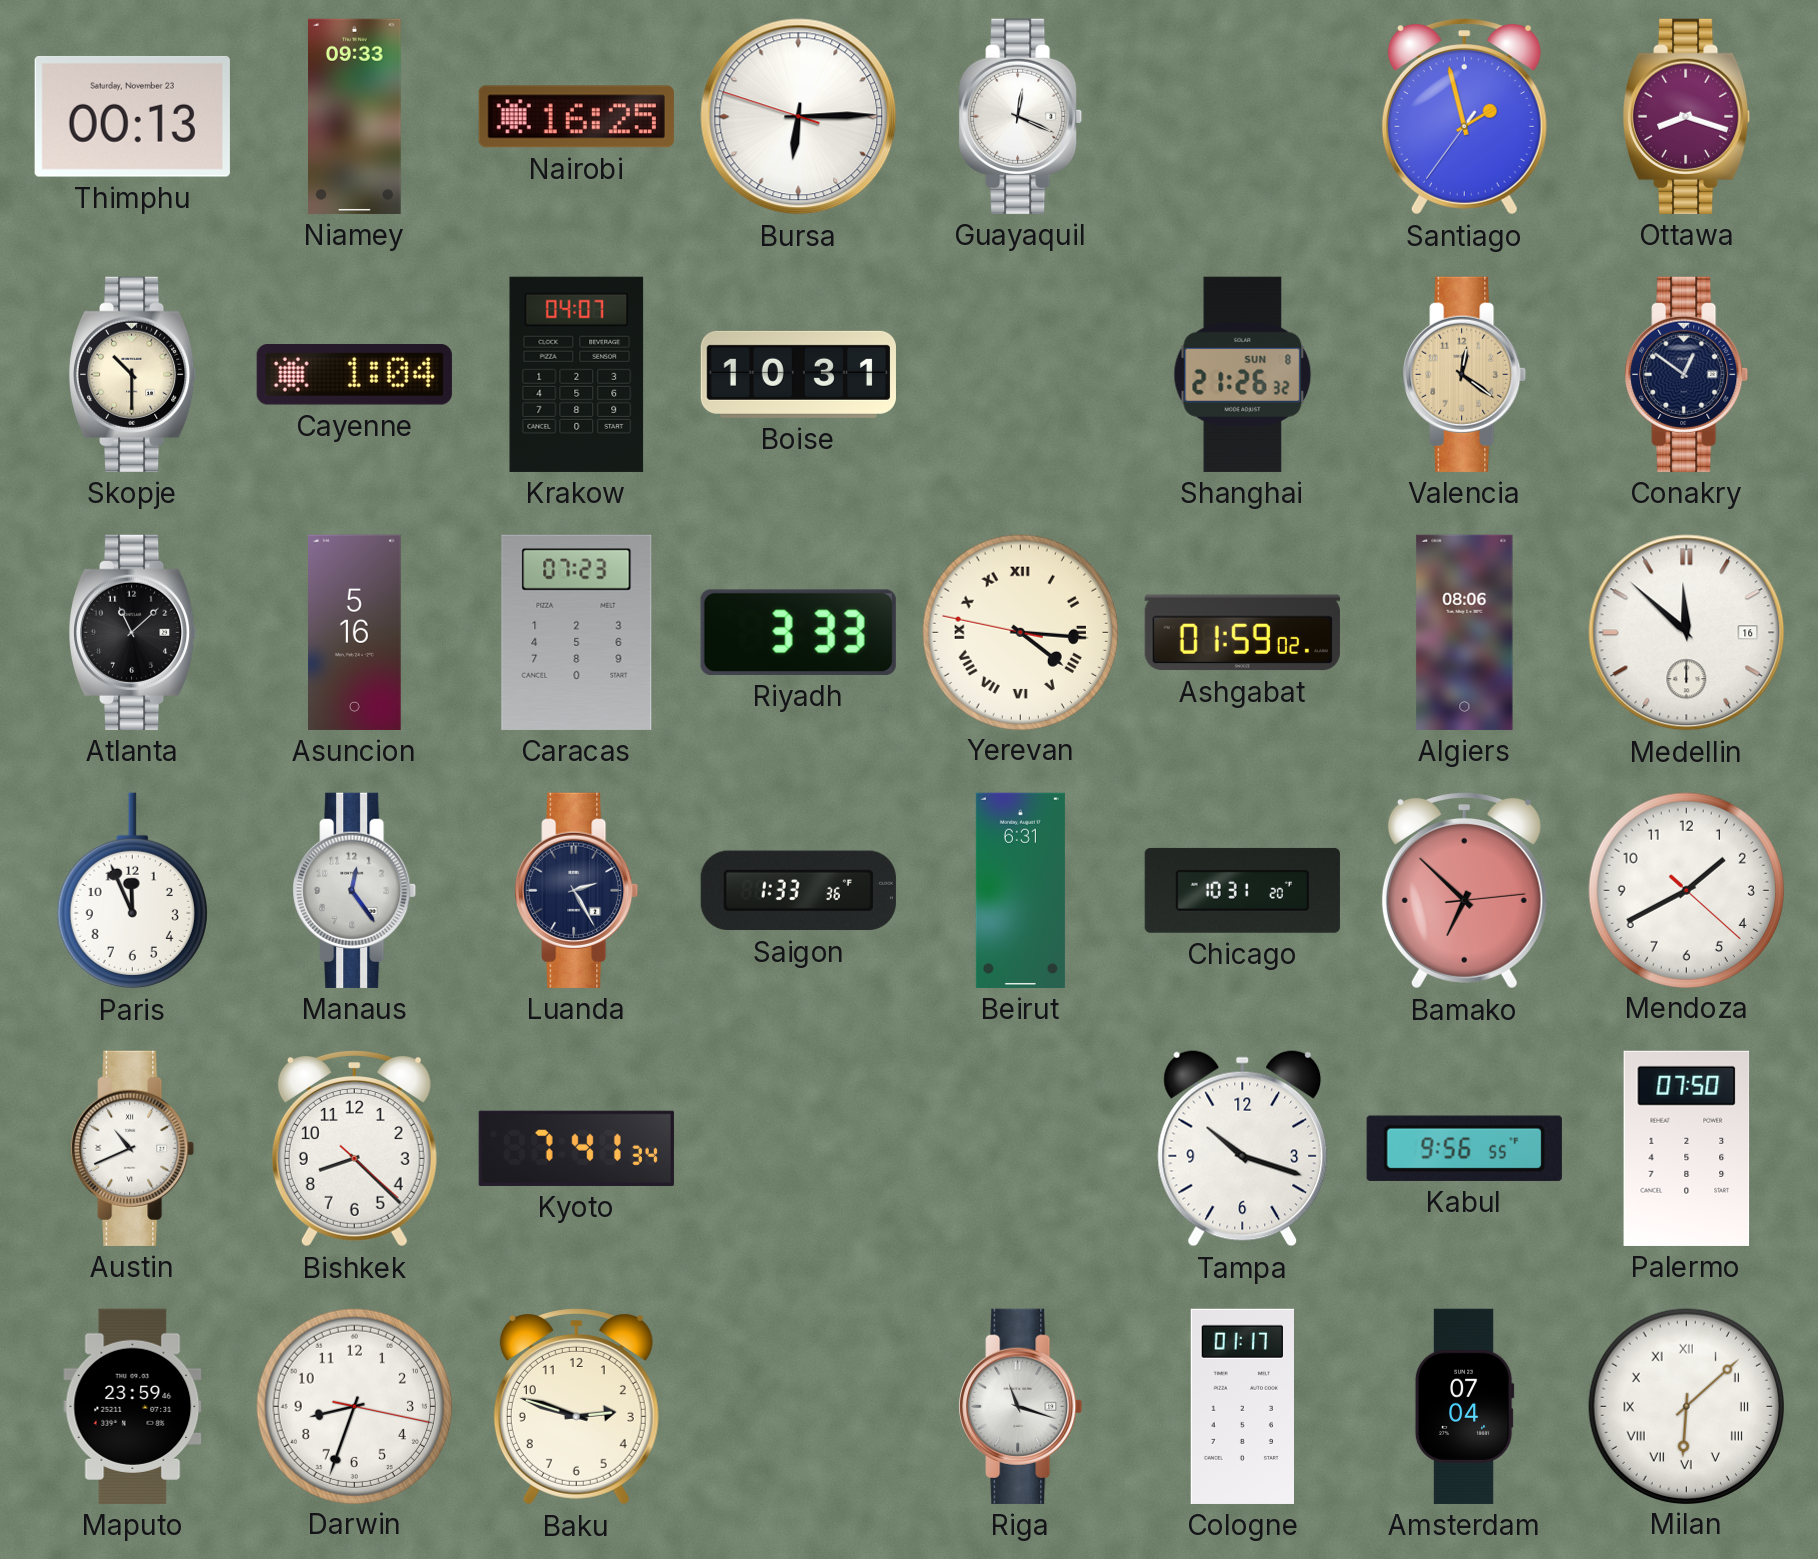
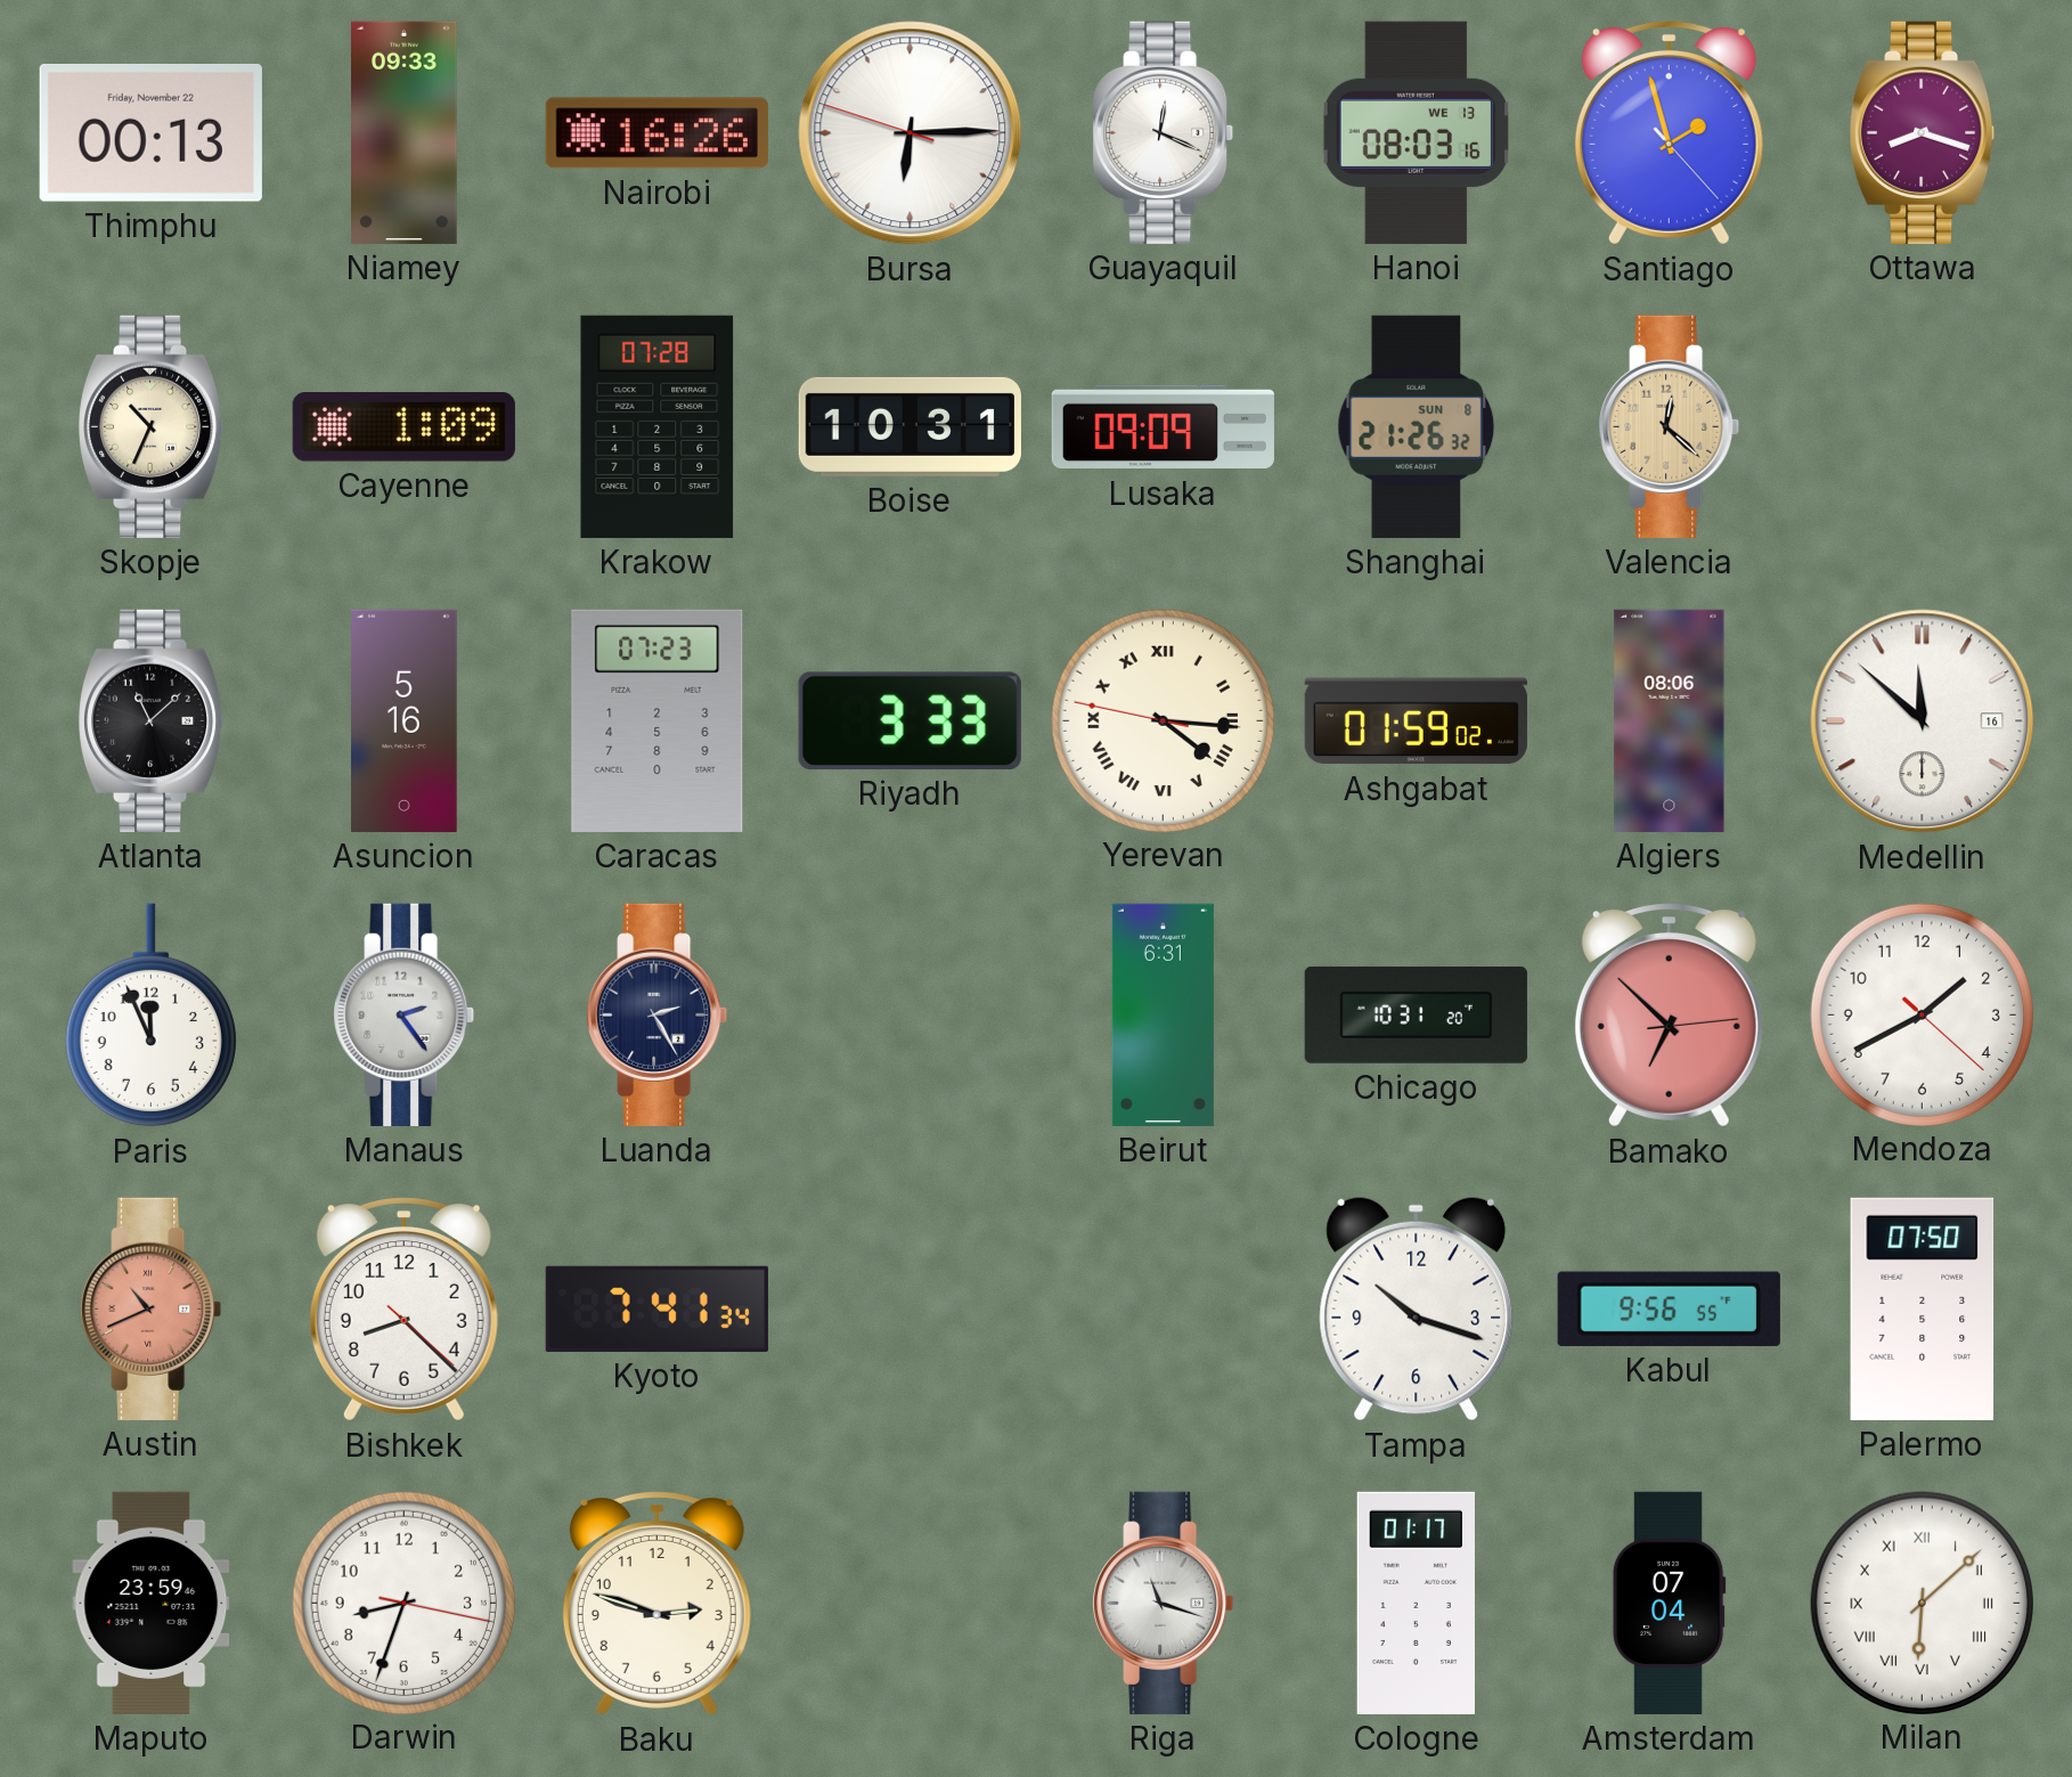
Thimphu date: Saturday, November 23 -> Friday, November 22
Nairobi: 16:25 -> 16:26
Hanoi: none -> 08:03
Santiago: 1:57:36 -> 1:57:23
Skopje: 10:30 -> 10:34
Cayenne: 1:04 -> 1:09
Krakow: 04:07 -> 07:28
Lusaka: none -> 09:09
Valencia: 12:21 -> 12:22
Conakry: 12:51 -> none
Manaus: 12:24 -> 2:24
Saigon: 1:33 -> none
Austin dial: white -> salmon
